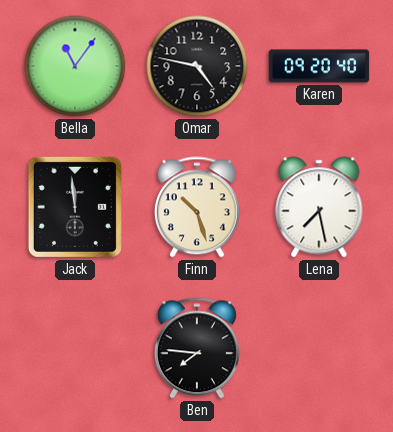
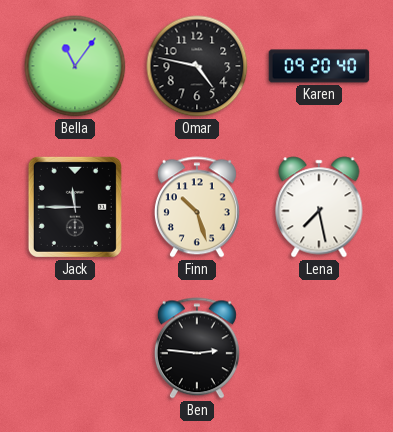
Jack: 11:59 -> 11:45
Ben: 7:46 -> 2:46
